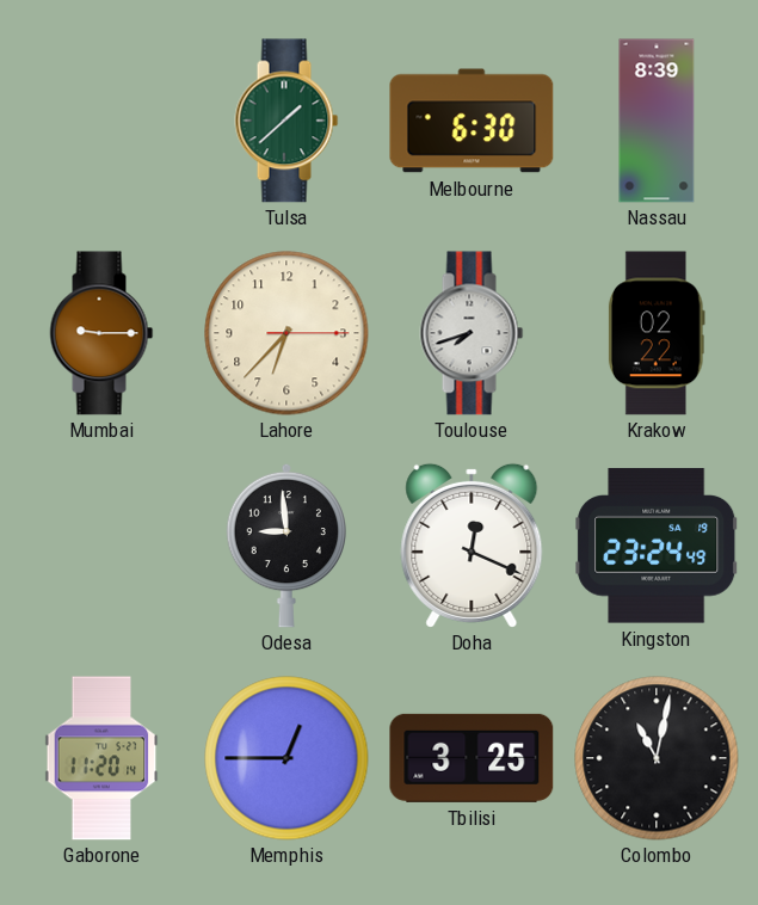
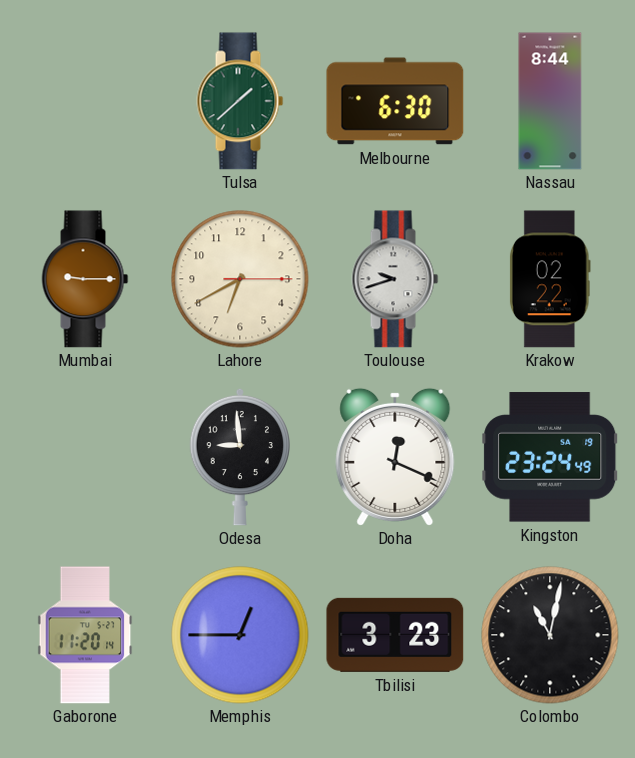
Nassau: 8:39 -> 8:44
Lahore: 6:37 -> 6:40
Toulouse: 7:42 -> 9:42
Tbilisi: 3:25 -> 3:23
